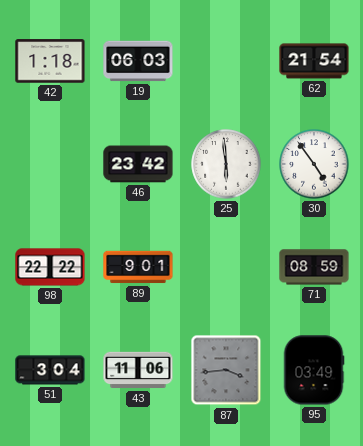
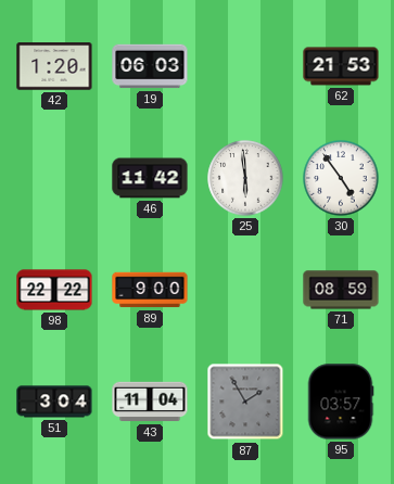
42: 1:18 -> 1:20
62: 21:54 -> 21:53
46: 23:42 -> 11:42
89: 9:01 -> 9:00
43: 11:06 -> 11:04
87: 3:44 -> 1:55
95: 03:49 -> 03:57
